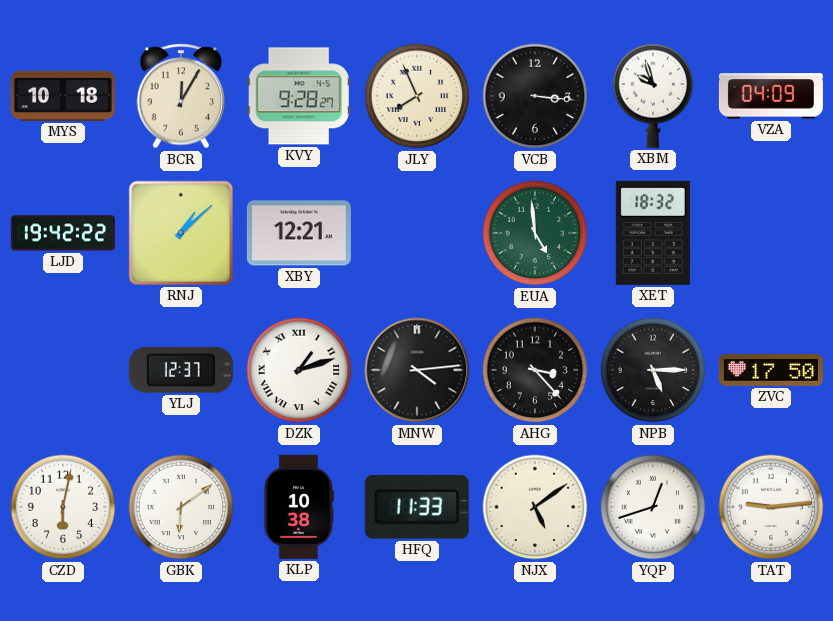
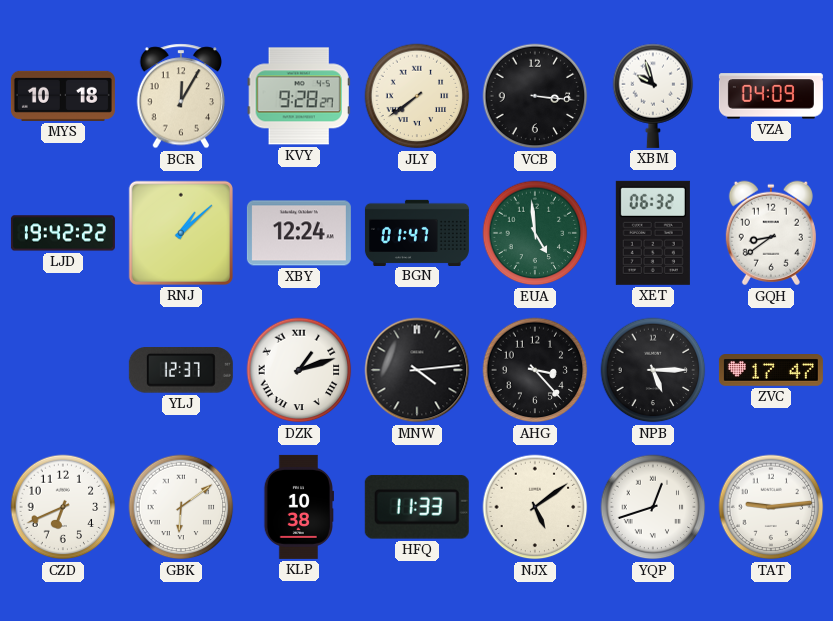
JLY: 7:56 -> 7:39
XBY: 12:21 -> 12:24
BGN: none -> 01:47
XET: 18:32 -> 06:32
GQH: none -> 8:39
ZVC: 17:50 -> 17:47
CZD: 6:02 -> 6:41
